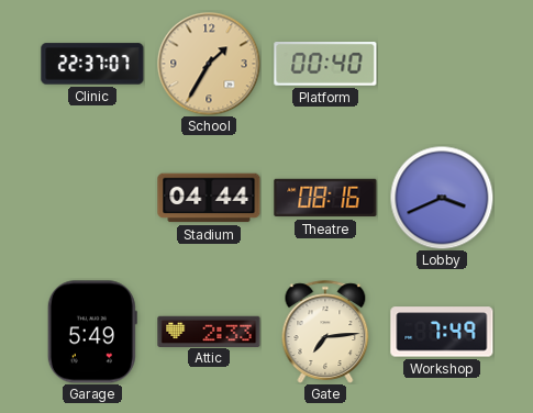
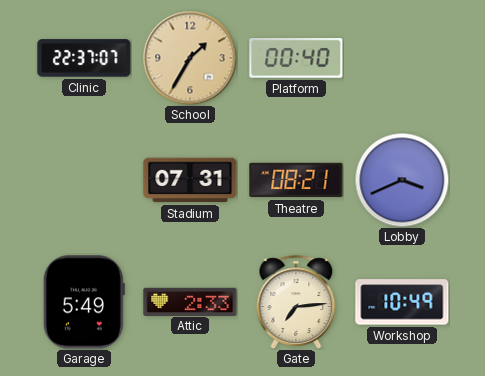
Stadium: 04:44 -> 07:31
Theatre: 08:16 -> 08:21
Workshop: 7:49 -> 10:49
